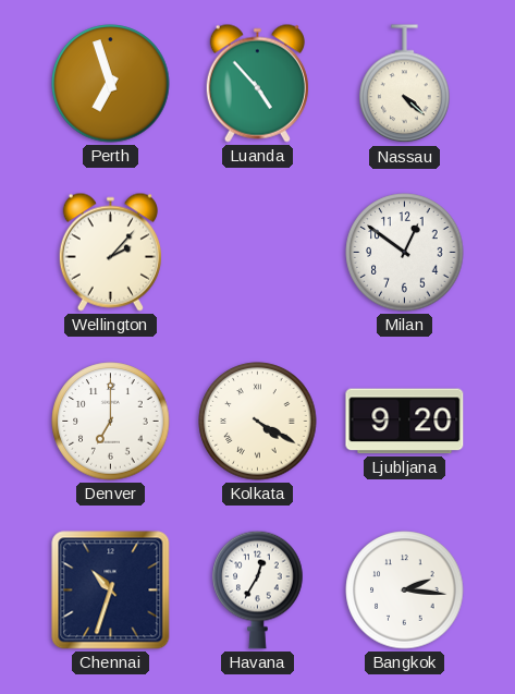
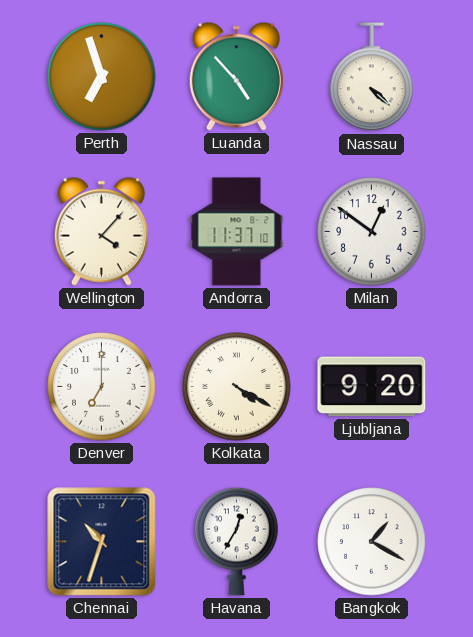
Wellington: 2:07 -> 4:07
Andorra: none -> 11:37
Bangkok: 2:16 -> 1:20
